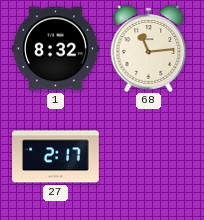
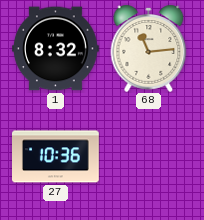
27: 2:17 -> 10:36
